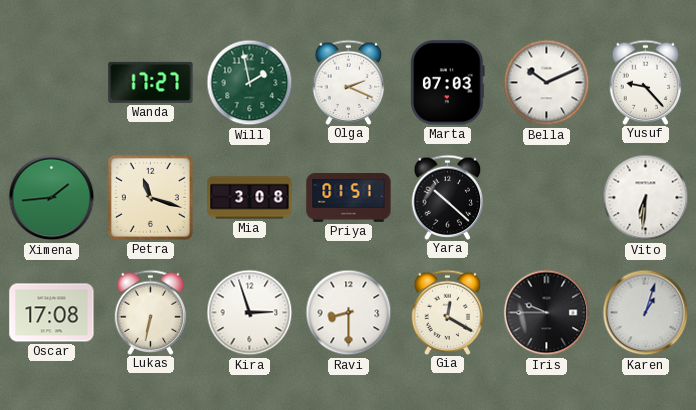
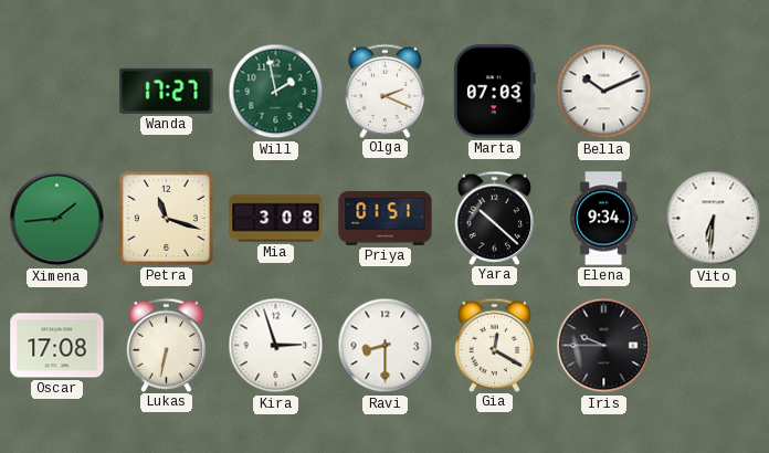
Yusuf: 9:23 -> none
Elena: none -> 9:34
Karen: 1:03 -> none
